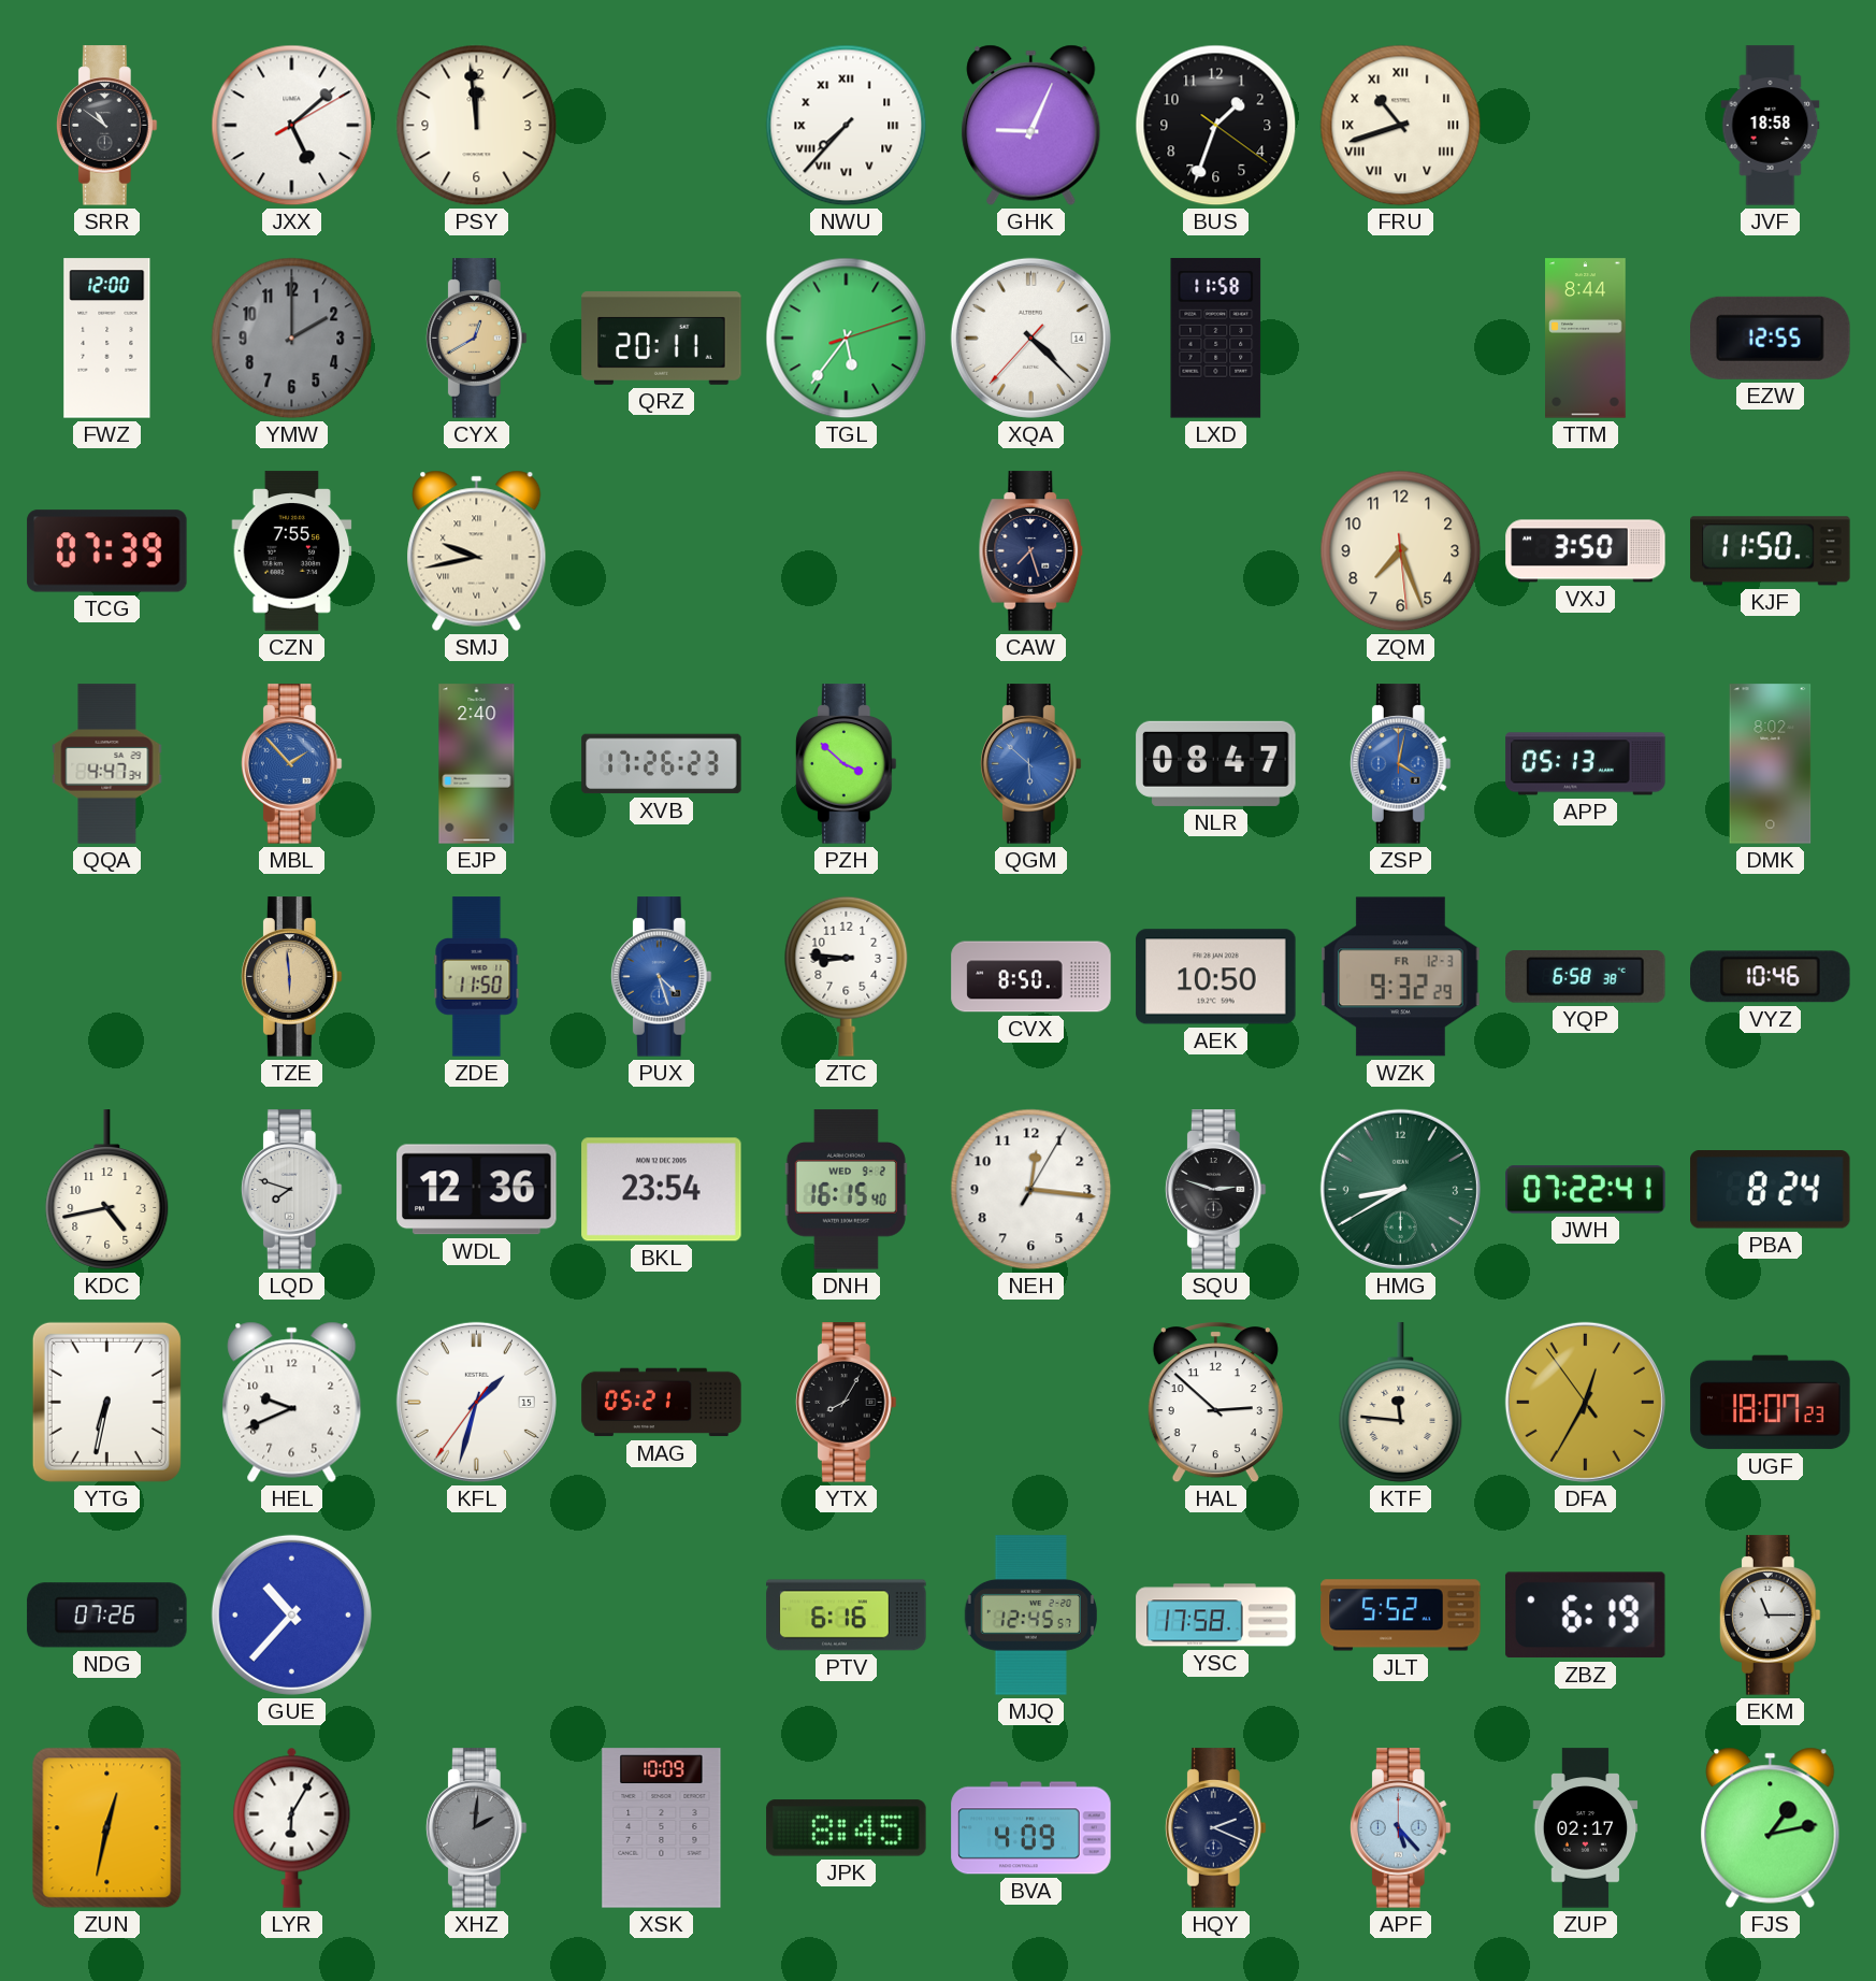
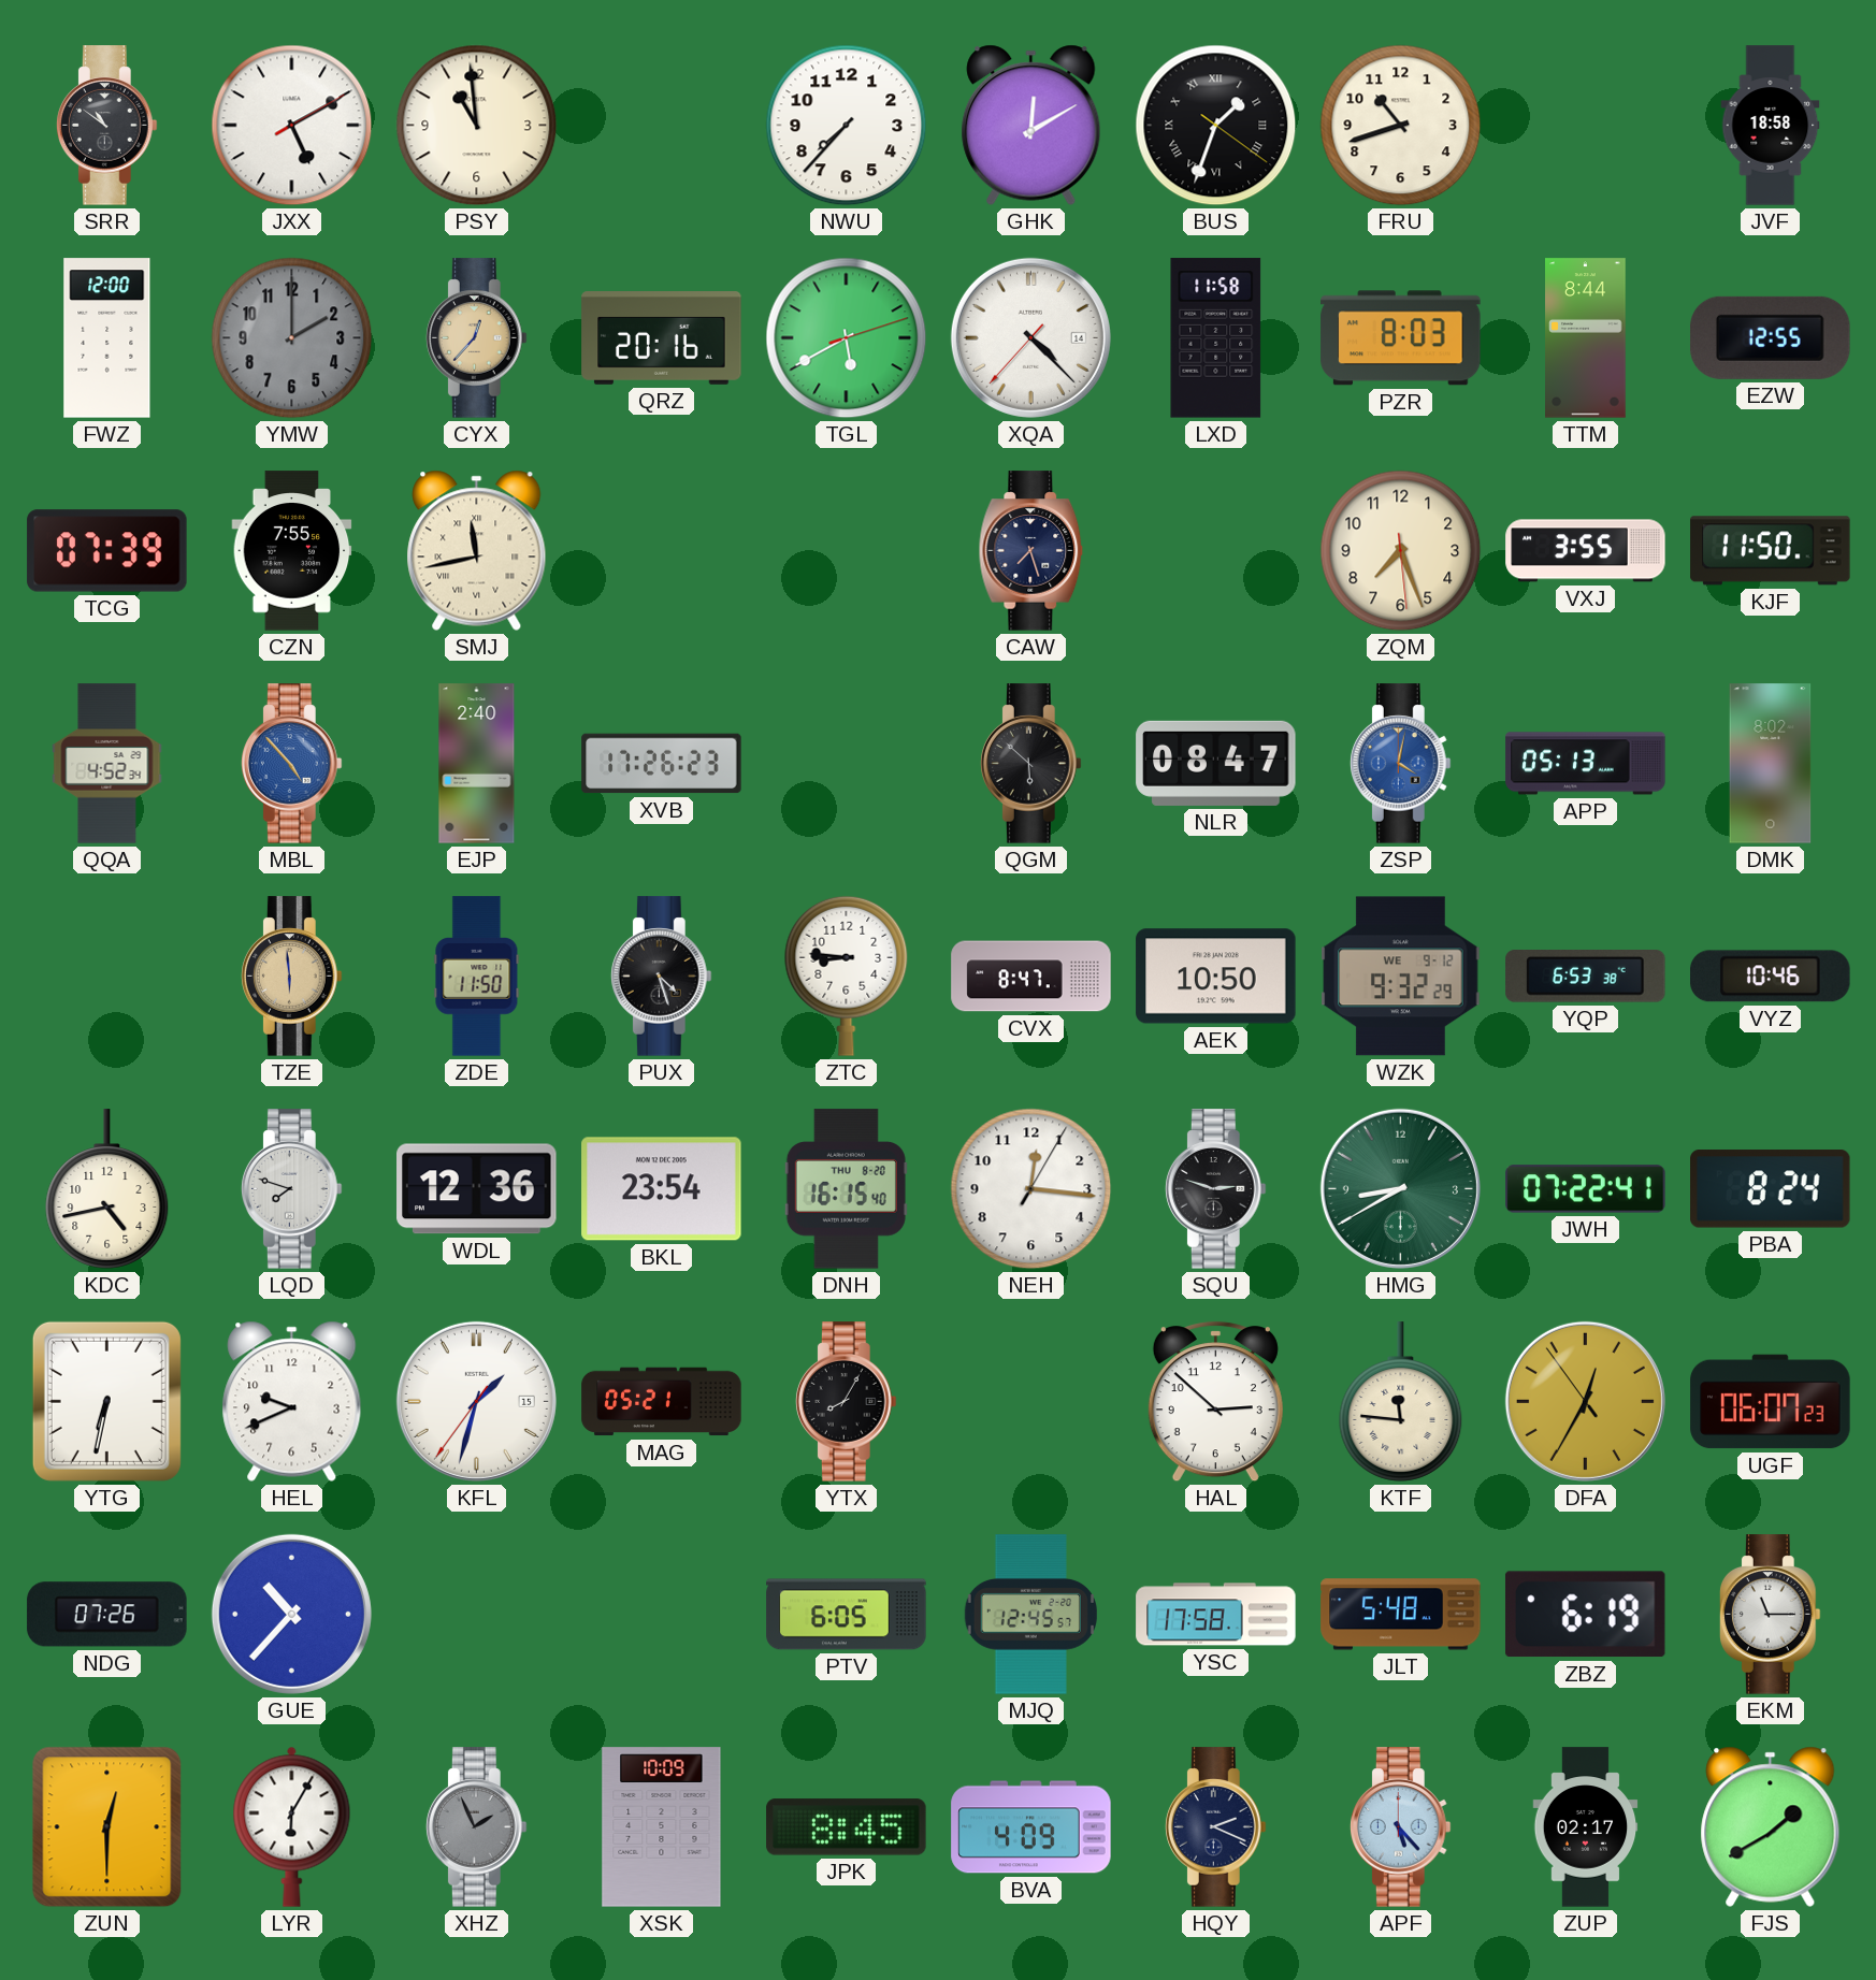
JXX: 5:08 -> 5:10
PSY: 11:59 -> 10:59
NWU numerals: Roman -> Arabic
GHK: 9:04 -> 12:10
BUS numerals: Arabic -> Roman
FRU numerals: Roman -> Arabic
CYX: 12:40 -> 12:37
QRZ: 20:11 -> 20:16
TGL: 5:36 -> 5:40
PZR: none -> 8:03
SMJ: 9:43 -> 11:43
VXJ: 3:50 -> 3:55
QQA: 4:47 -> 4:52
MBL: 1:53 -> 4:53
PZH: 3:52 -> none
QGM dial: blue -> black
PUX dial: blue -> black
CVX: 8:50 -> 8:47
WZK date: FR 12-3 -> WE 9-12
YQP: 6:58 -> 6:53
DNH date: WED 9-2 -> THU 8-20
UGF: 18:07 -> 06:07
PTV: 6:16 -> 6:05
JLT: 5:52 -> 5:48
ZUN: 12:32 -> 12:30
XHZ: 2:01 -> 1:56
FJS: 1:13 -> 1:40
